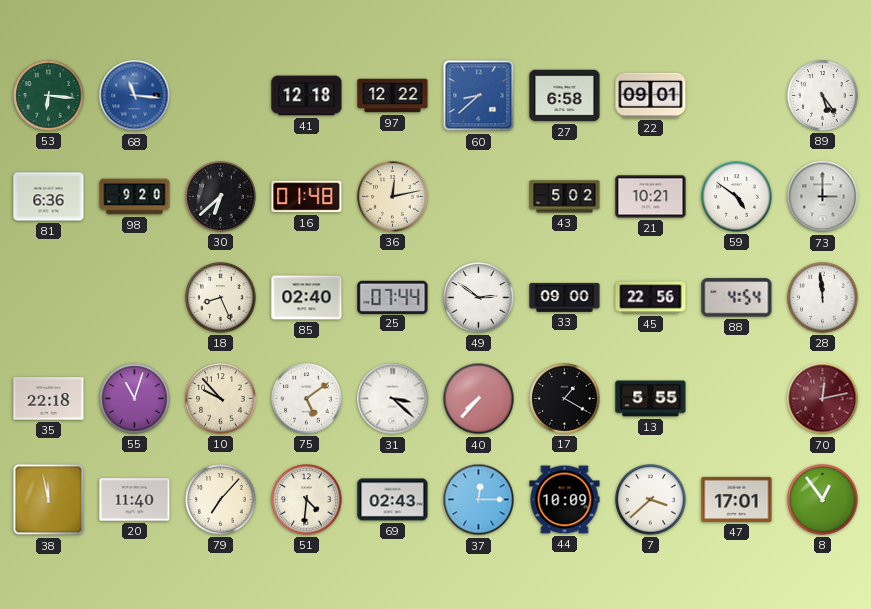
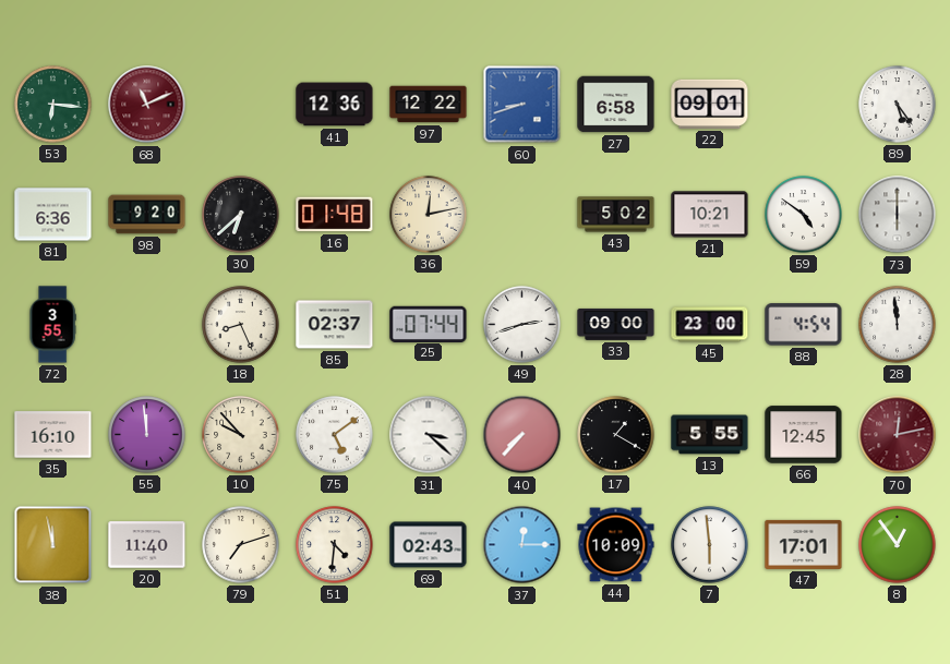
68: 11:16 -> 11:11
68 dial: blue -> burgundy
41: 12:18 -> 12:36
60: 8:38 -> 8:42
73: 3:00 -> 6:00
72: none -> 3:55
85: 02:40 -> 02:37
49: 2:51 -> 2:42
45: 22:56 -> 23:00
35: 22:18 -> 16:10
55: 11:03 -> 11:59
66: none -> 12:45
79: 7:07 -> 7:12
7: 3:38 -> 5:59
